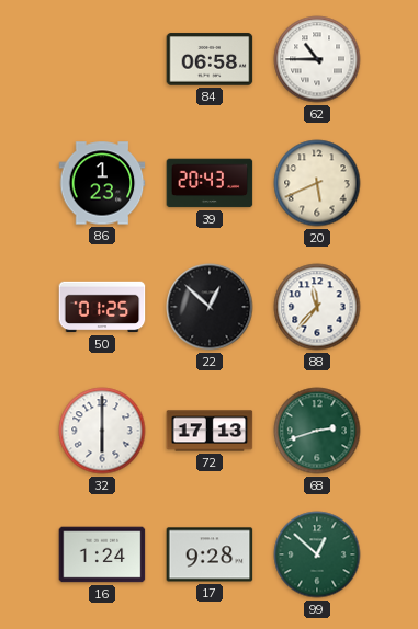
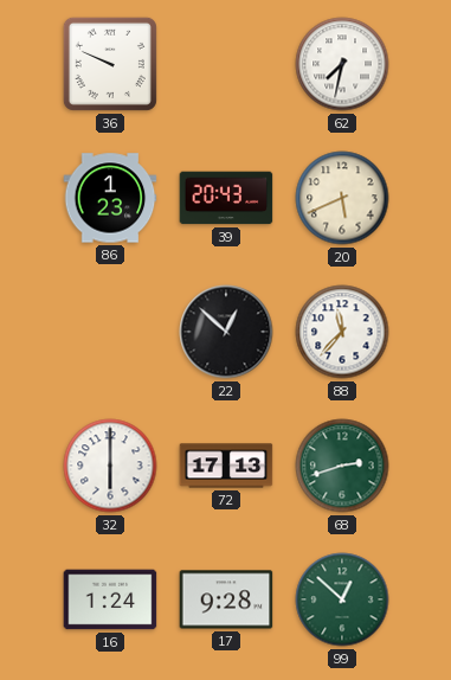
36: none -> 9:49
84: 06:58 -> none
62: 10:45 -> 7:32
50: 01:25 -> none
